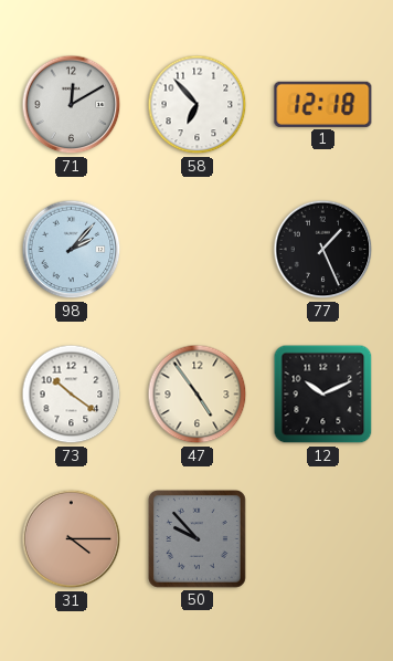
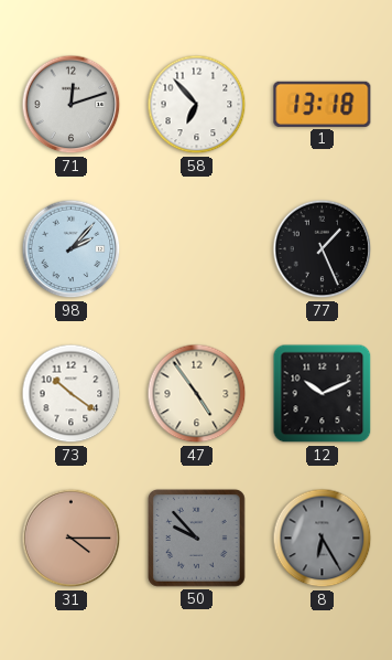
71: 12:10 -> 12:12
1: 12:18 -> 13:18
8: none -> 6:25
